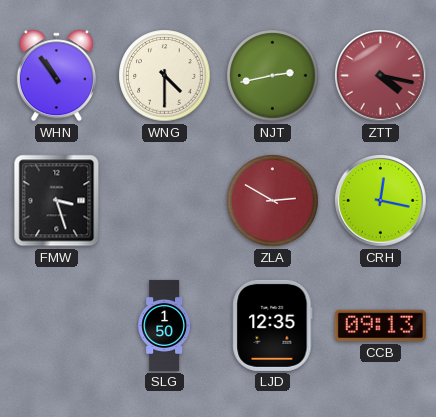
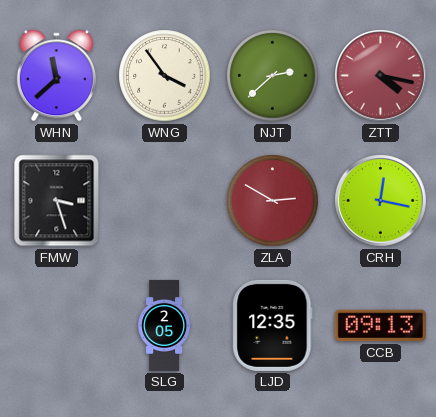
WHN: 10:54 -> 11:38
WNG: 4:30 -> 3:54
NJT: 2:43 -> 2:38
SLG: 1:50 -> 2:05
